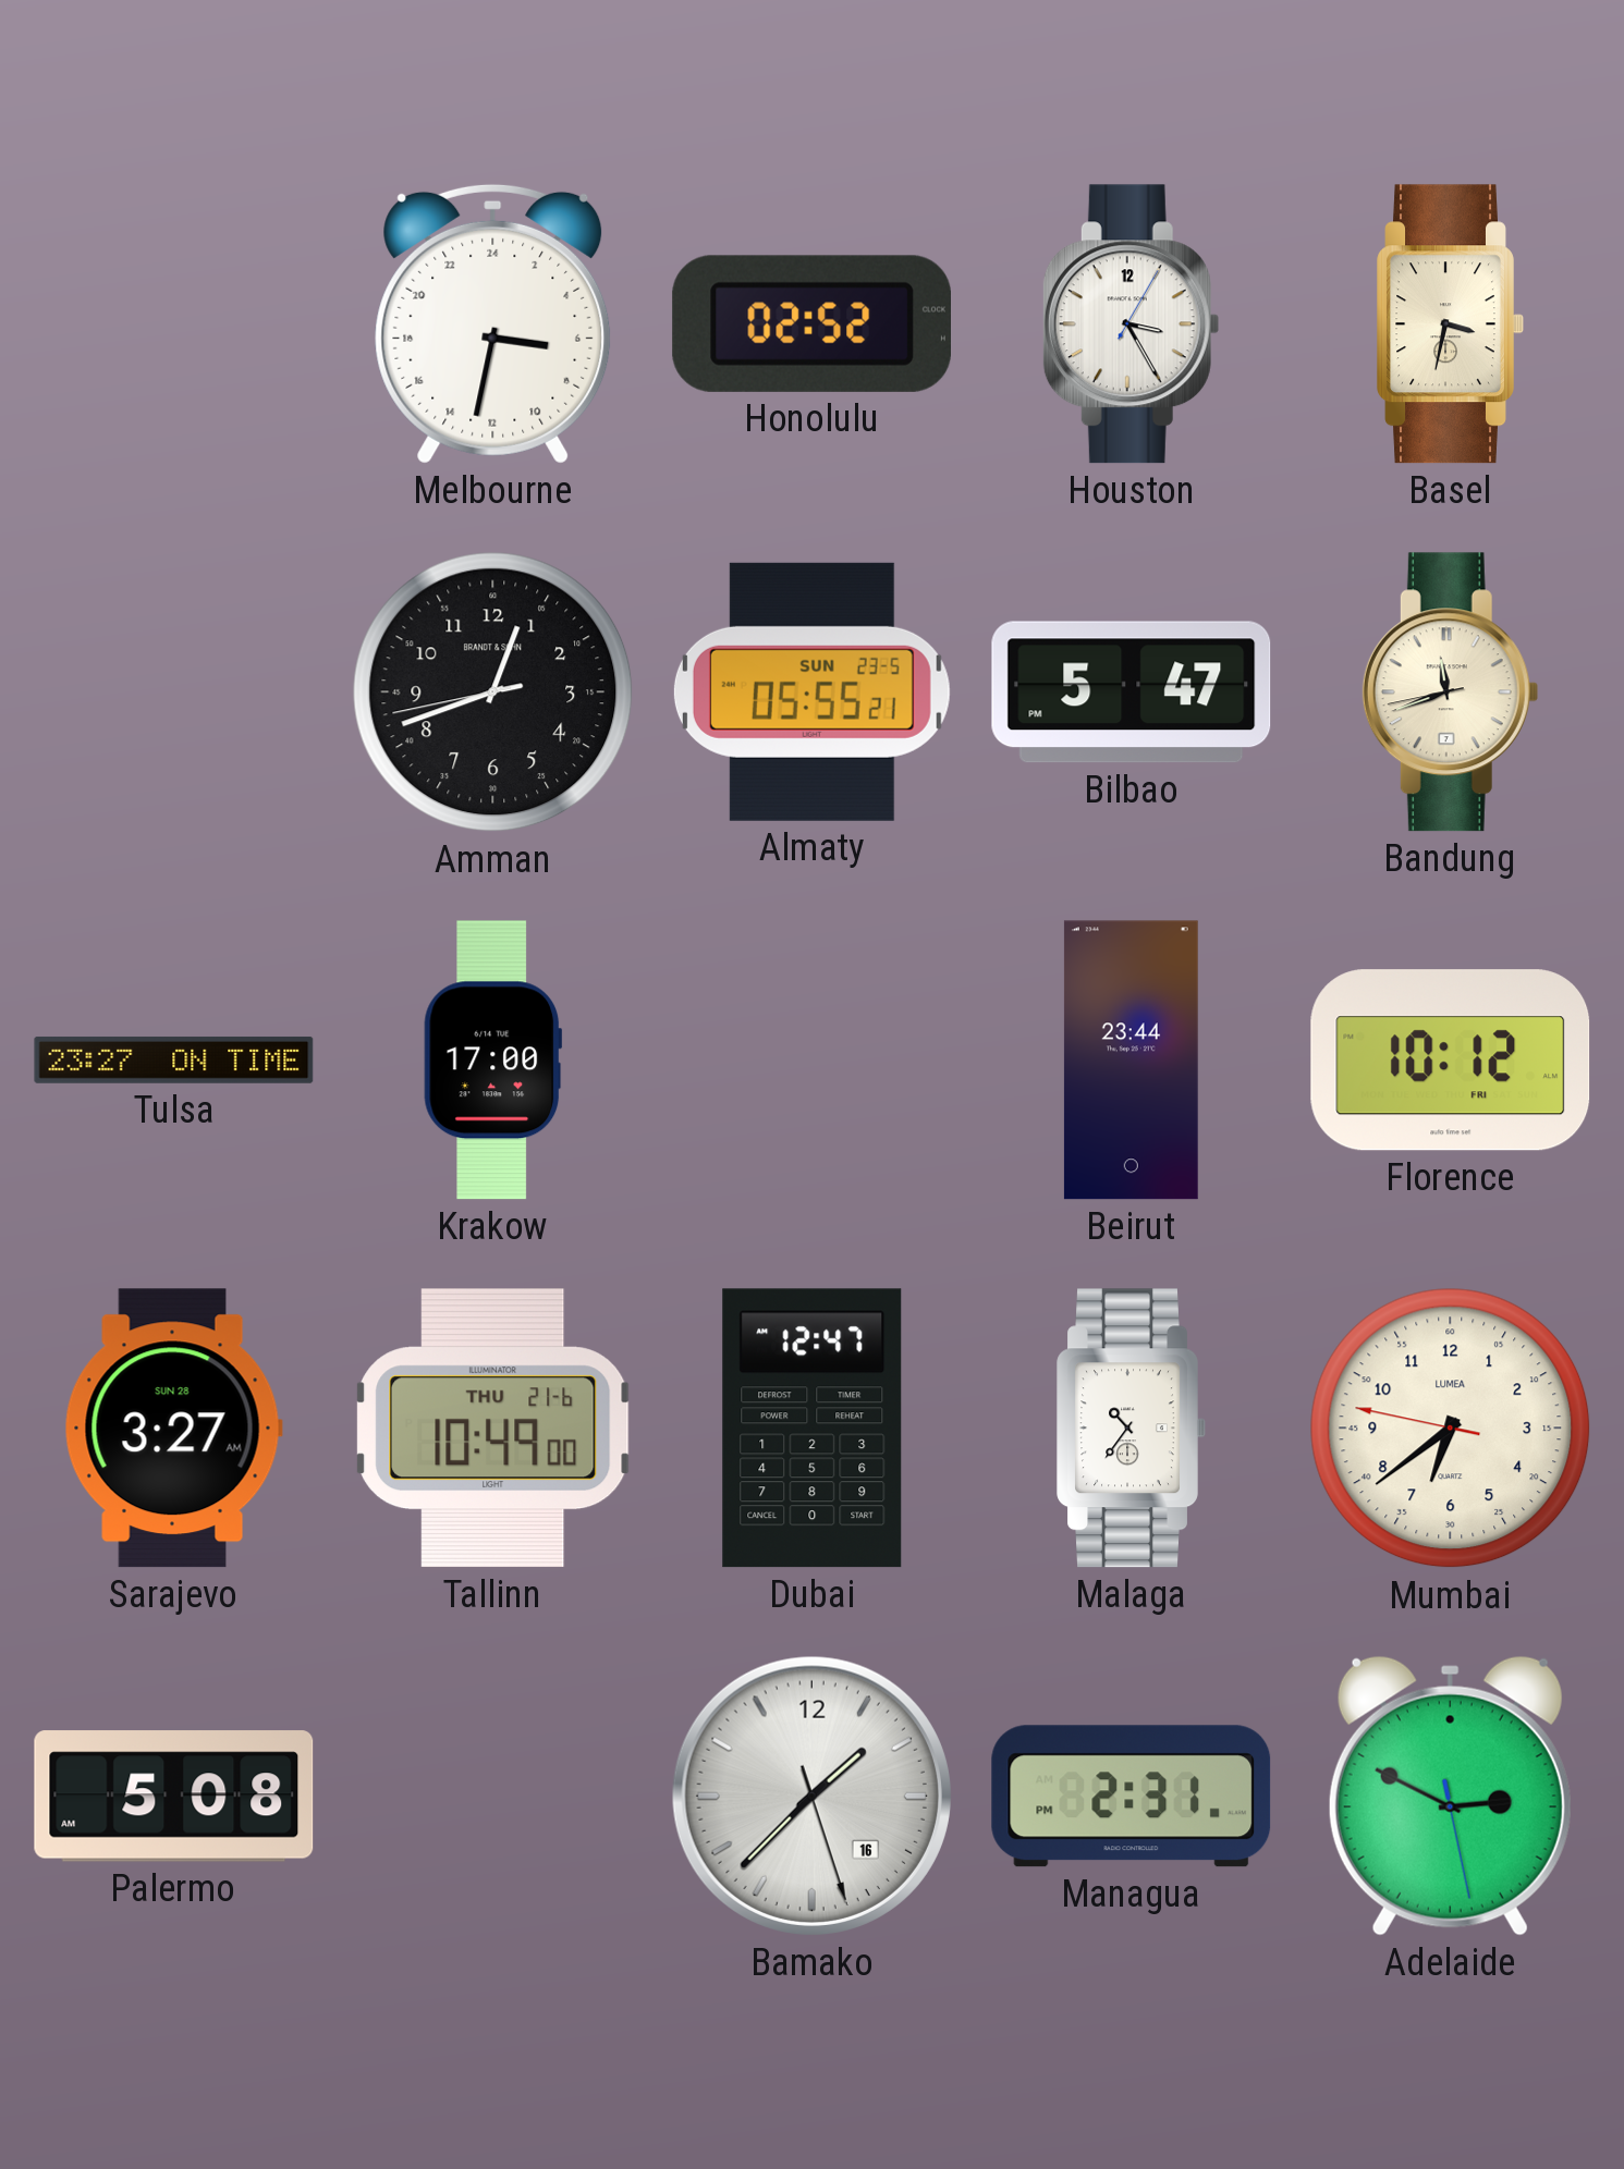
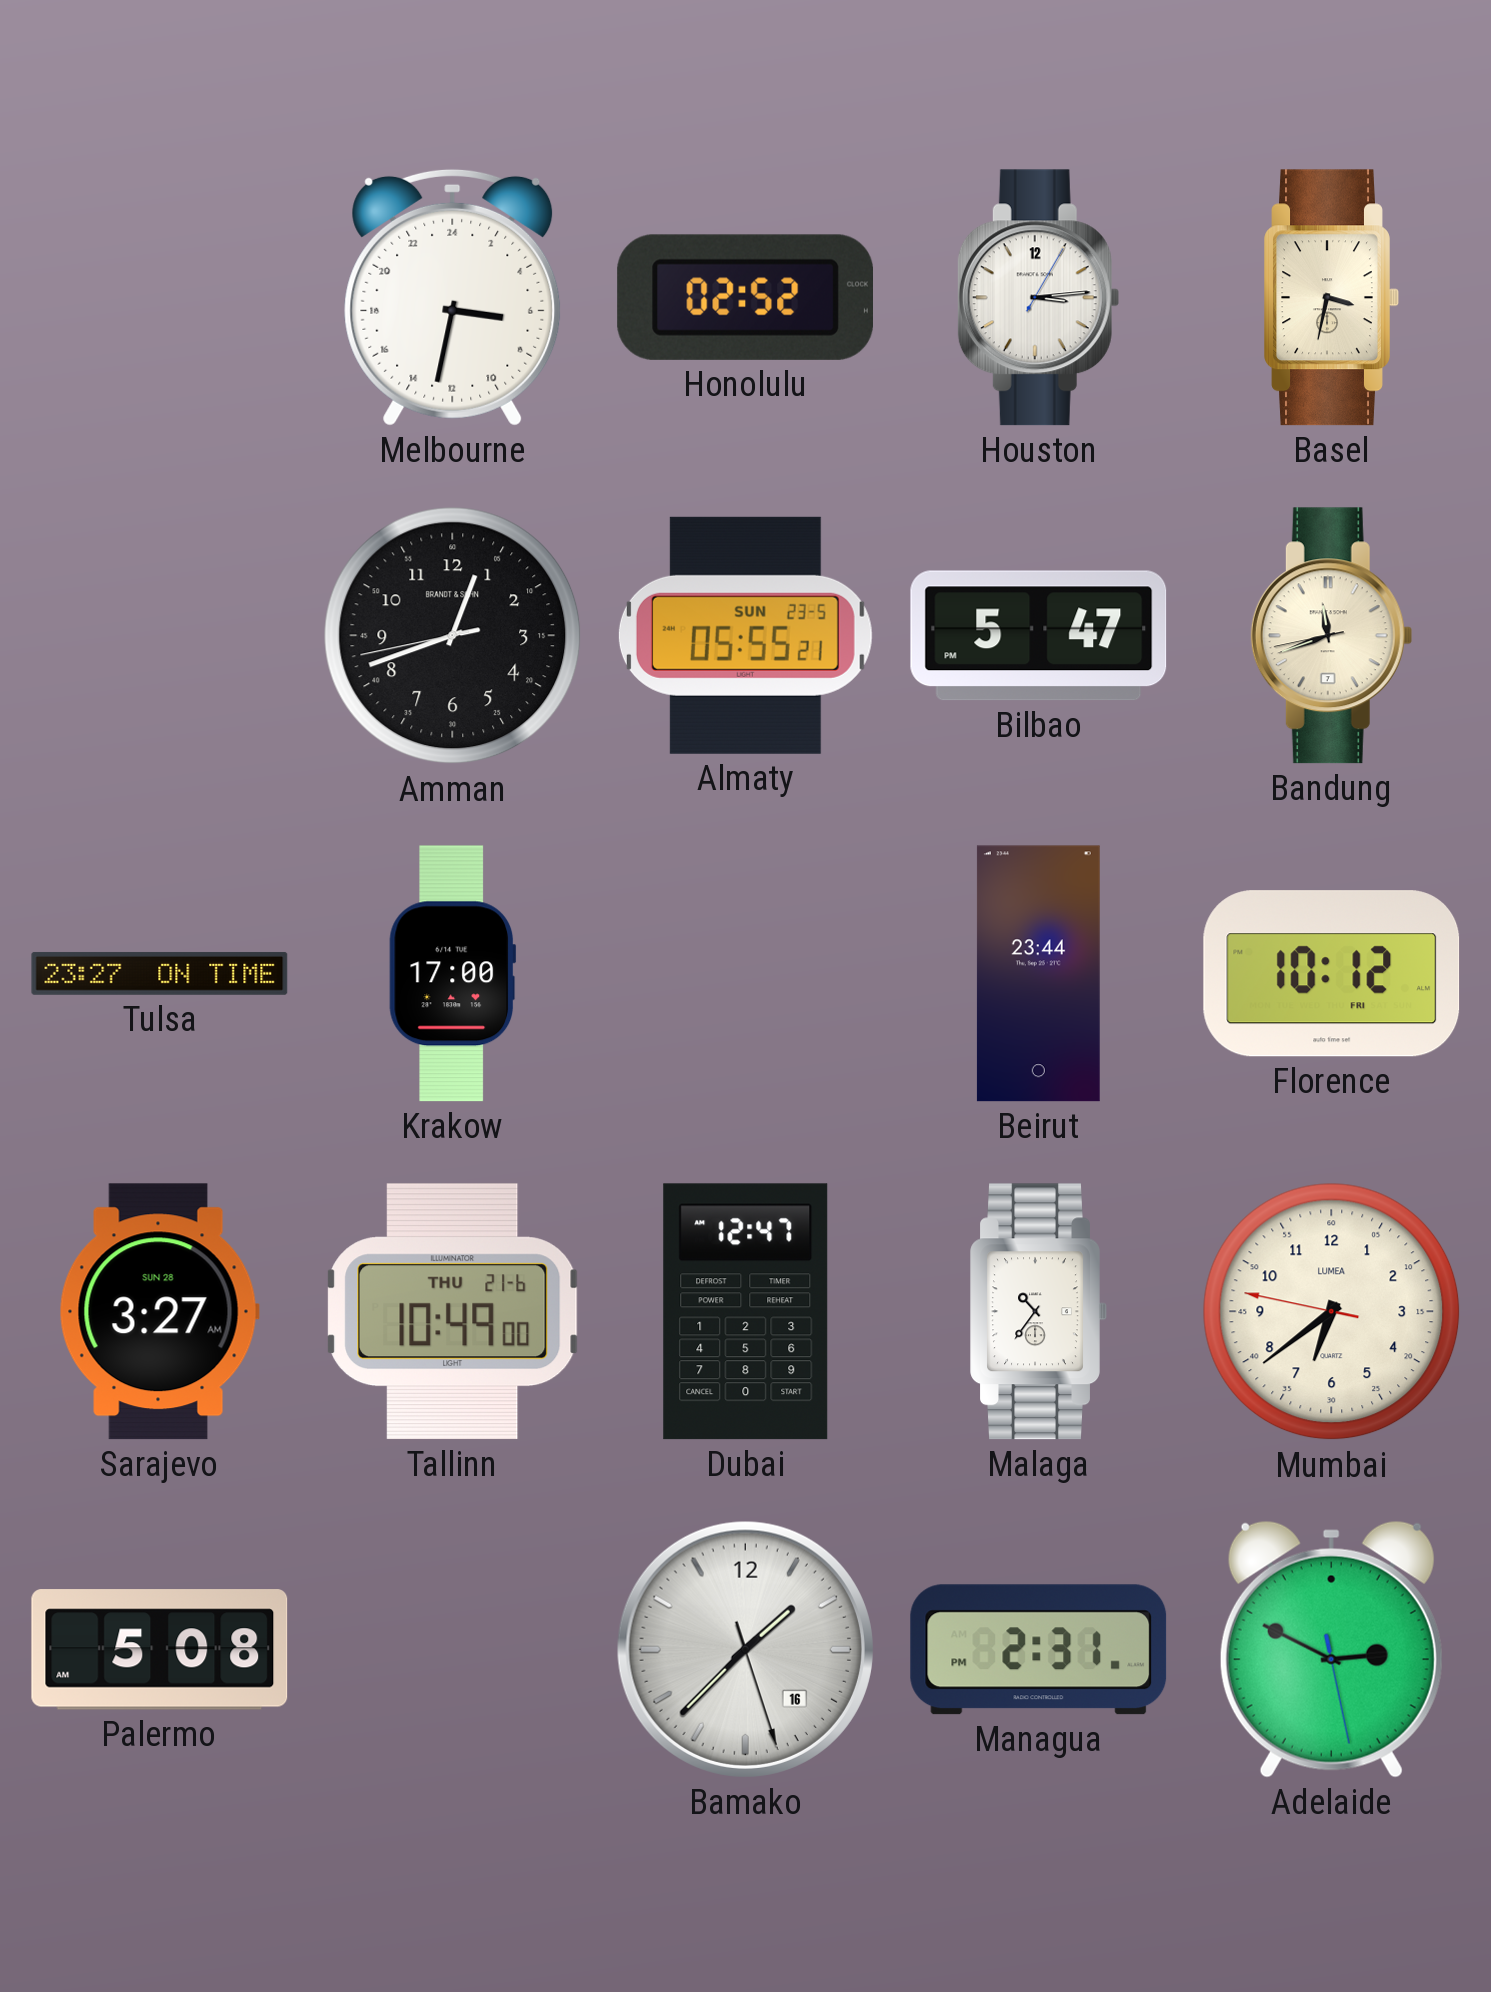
Houston: 3:25 -> 3:14
